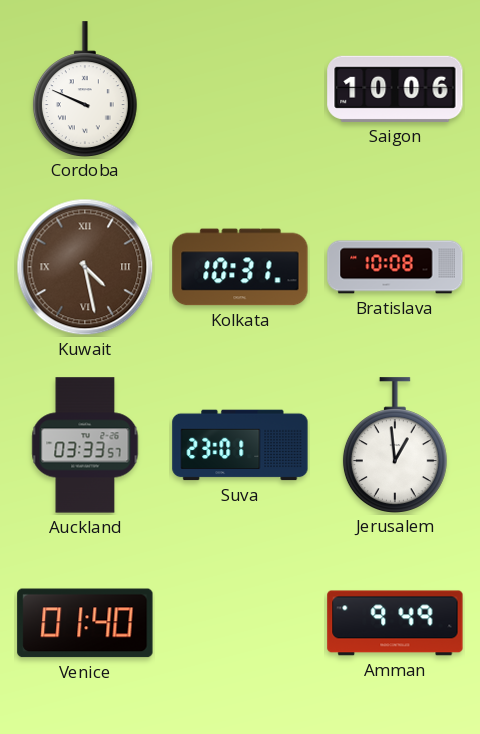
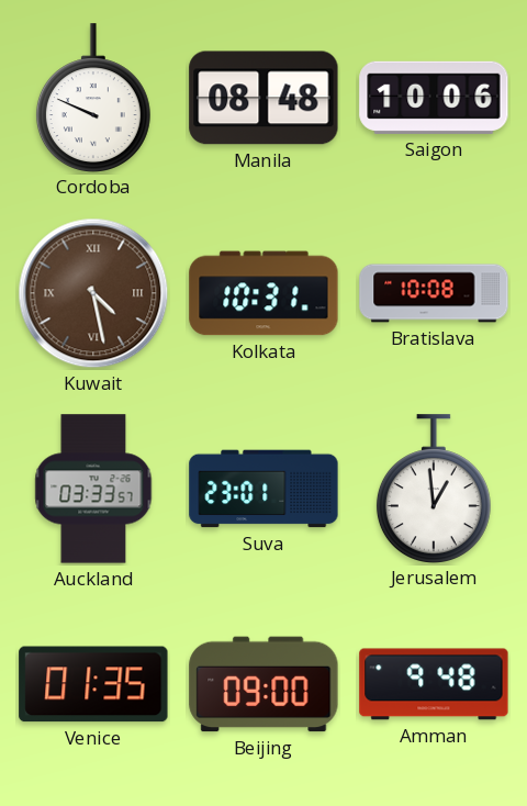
Manila: none -> 08:48
Venice: 01:40 -> 01:35
Beijing: none -> 09:00
Amman: 9:49 -> 9:48
